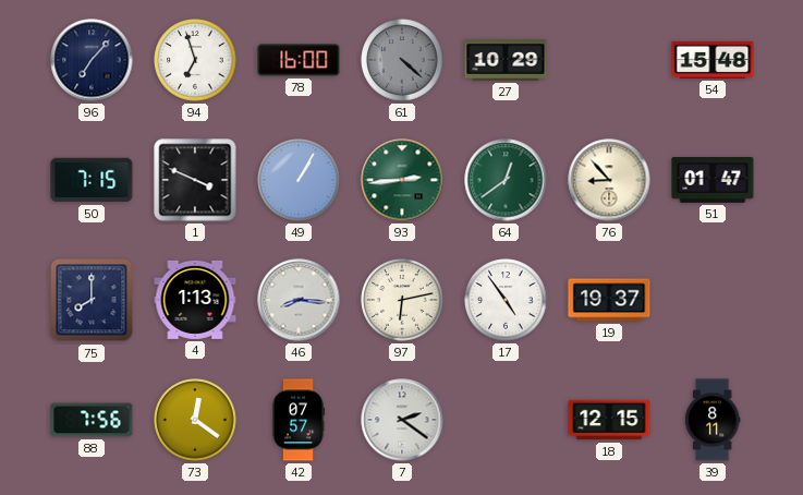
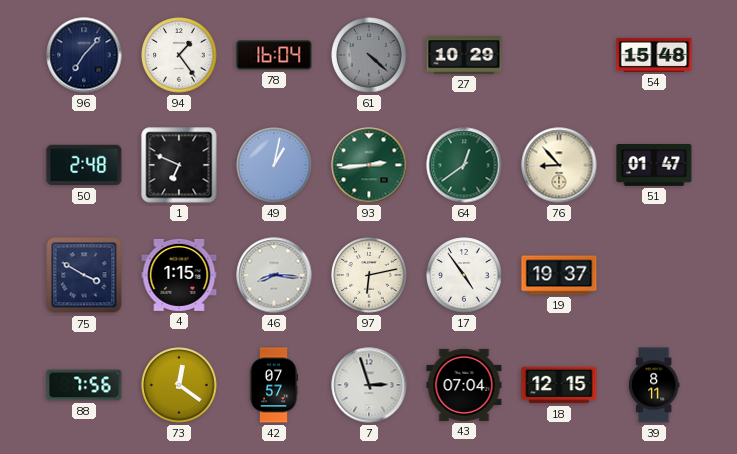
94: 6:57 -> 1:24
78: 16:00 -> 16:04
50: 7:15 -> 2:48
1: 3:49 -> 6:49
49: 1:05 -> 1:02
75: 8:00 -> 3:50
4: 1:13 -> 1:15
7: 2:21 -> 2:57
43: none -> 07:04
